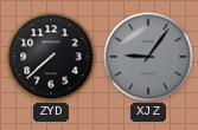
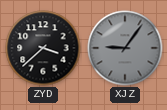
ZYD: 7:38 -> 3:38
